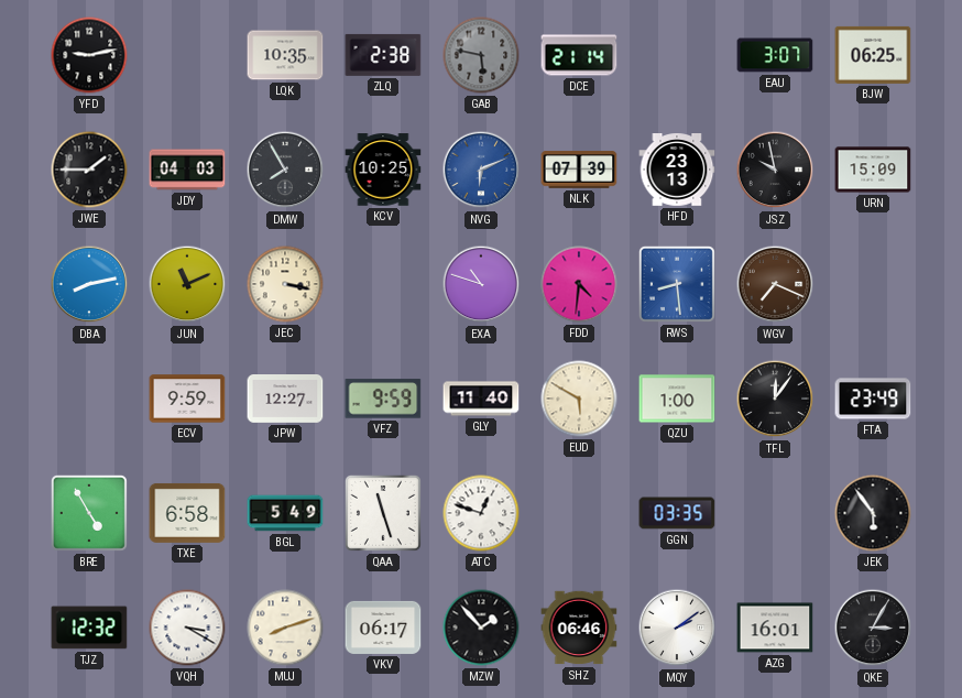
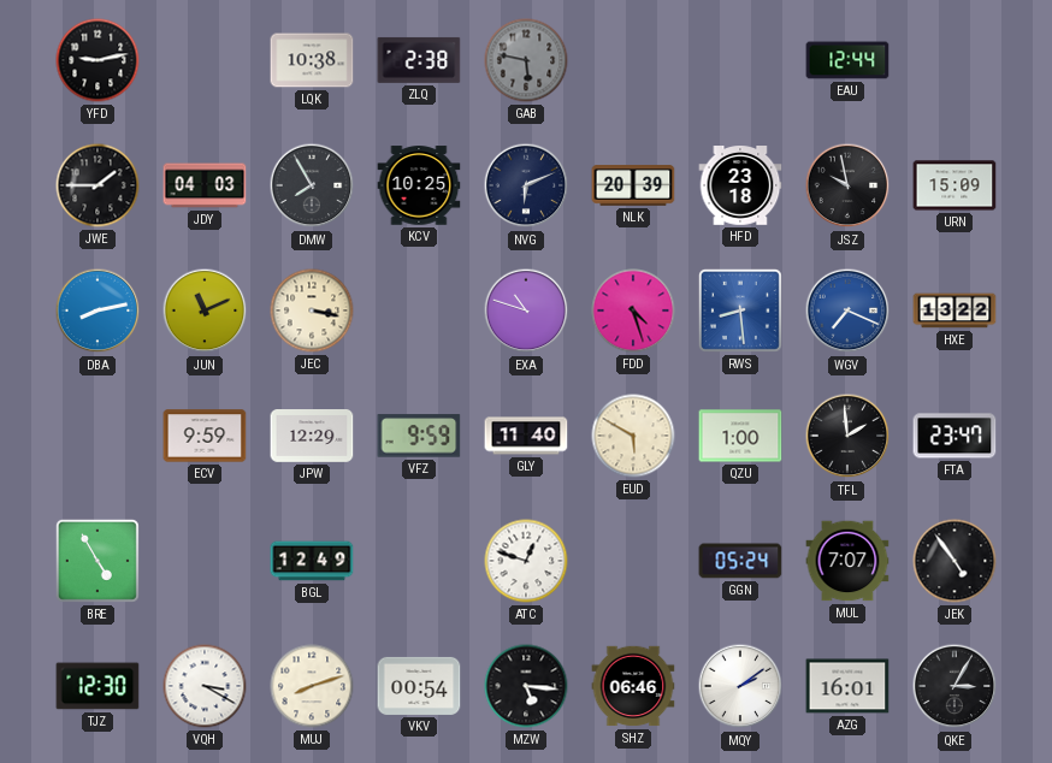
LQK: 10:35 -> 10:38
DCE: 21:14 -> none
EAU: 3:07 -> 12:44
BJW: 06:25 -> none
NVG dial: blue -> navy
NLK: 07:39 -> 20:39
HFD: 23:13 -> 23:18
FDD: 4:31 -> 4:27
WGV dial: brown -> blue
HXE: none -> 13:22
JPW: 12:27 -> 12:29
TFL: 12:06 -> 1:59
FTA: 23:49 -> 23:47
TXE: 6:58 -> none
BGL: 5:49 -> 12:49
QAA: 11:27 -> none
GGN: 03:35 -> 05:24
MUL: none -> 7:07
JEK: 5:54 -> 4:54
TJZ: 12:32 -> 12:30
VKV: 06:17 -> 00:54
MZW: 1:53 -> 5:16
